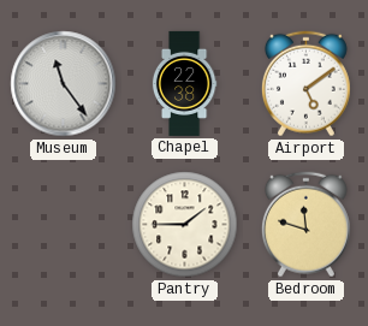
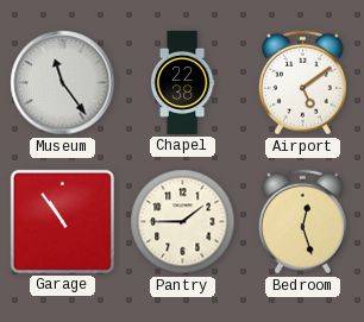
Garage: none -> 10:54
Bedroom: 11:48 -> 12:27
